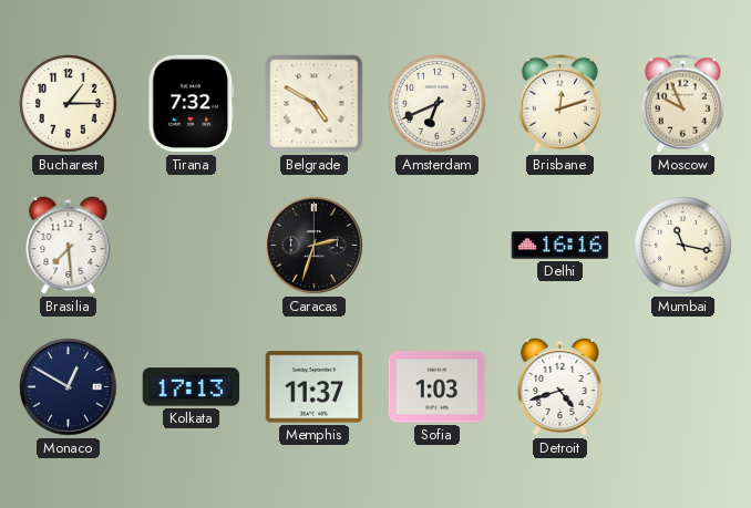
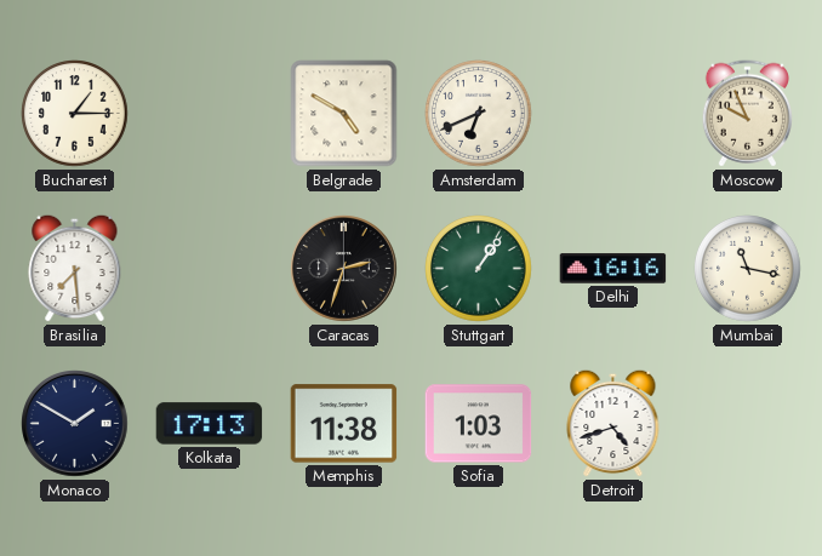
Tirana: 7:32 -> none
Brisbane: 12:12 -> none
Stuttgart: none -> 1:06
Monaco: 12:50 -> 1:50
Memphis: 11:37 -> 11:38
